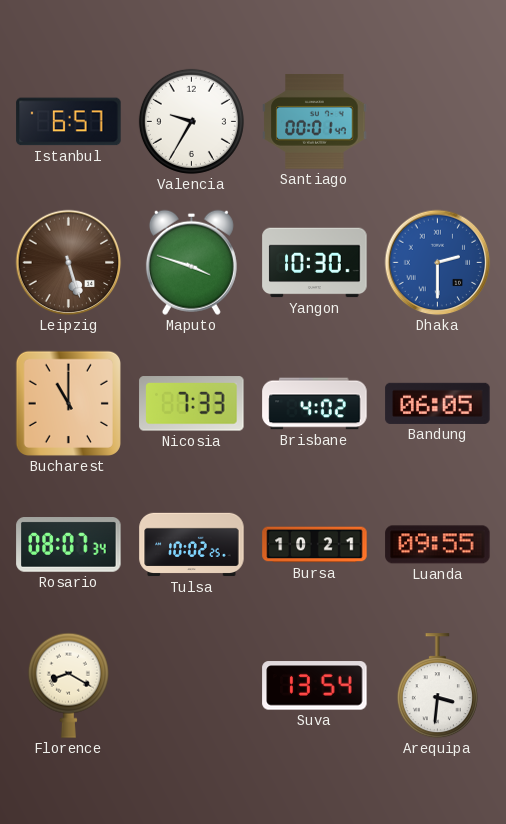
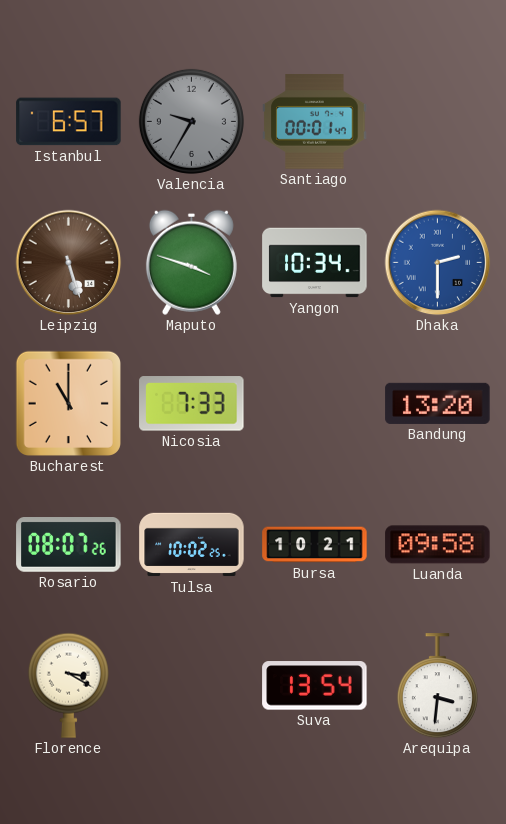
Valencia dial: white -> grey
Yangon: 10:30 -> 10:34
Brisbane: 4:02 -> none
Bandung: 06:05 -> 13:20
Rosario: 08:07:34 -> 08:07:26
Luanda: 09:55 -> 09:58
Florence: 8:20 -> 3:20
